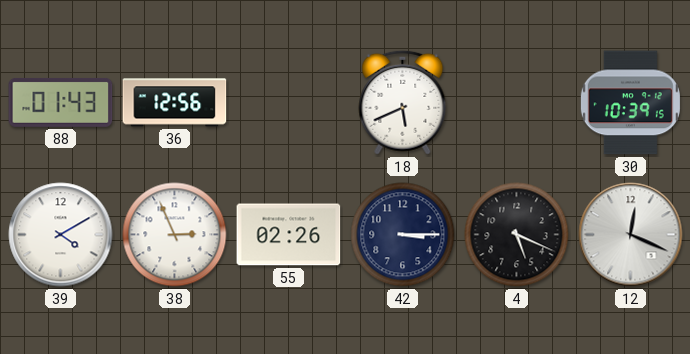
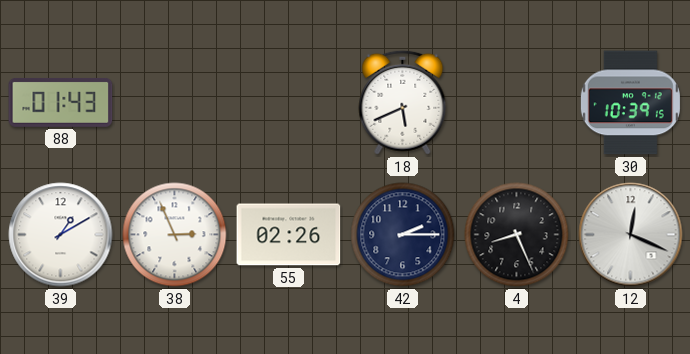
36: 12:56 -> none
39: 4:10 -> 1:10
42: 3:15 -> 2:15
4: 5:19 -> 8:26
